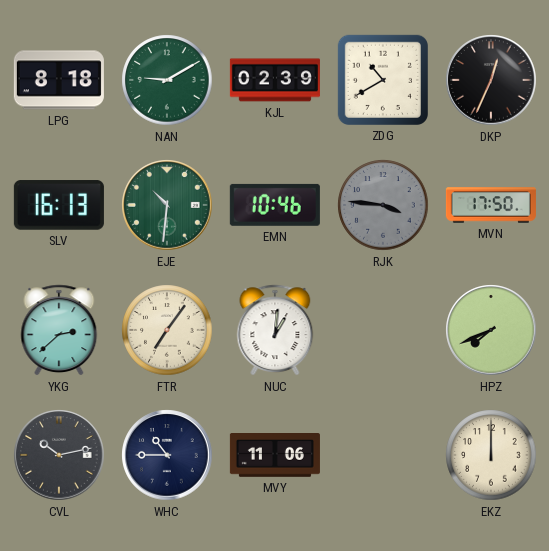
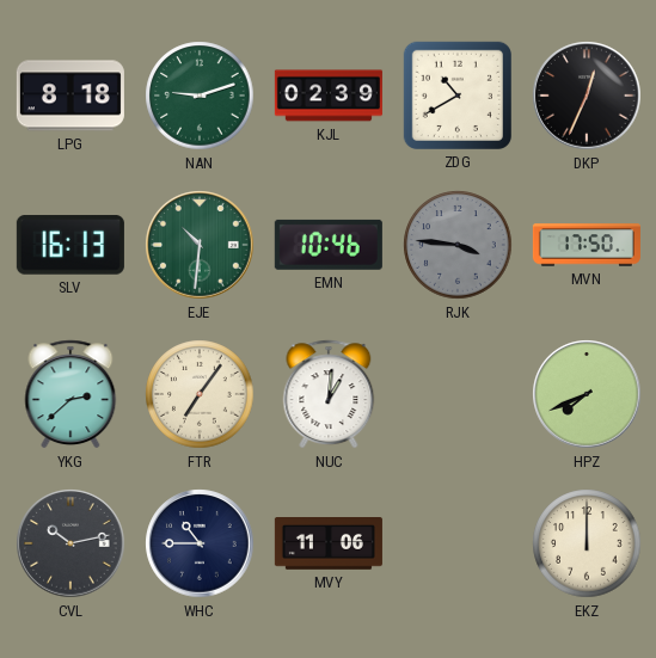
NAN: 9:10 -> 9:12
